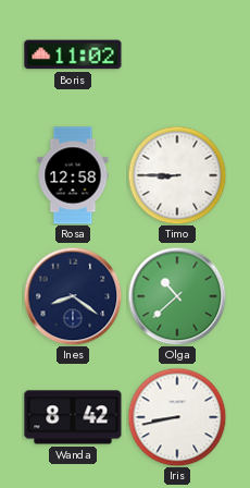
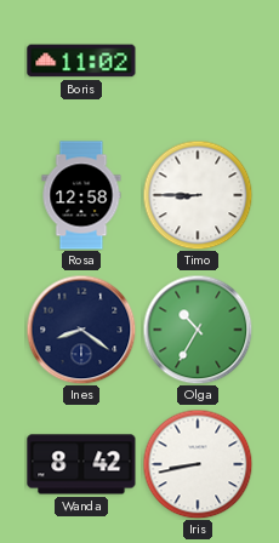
Olga: 10:38 -> 10:35
